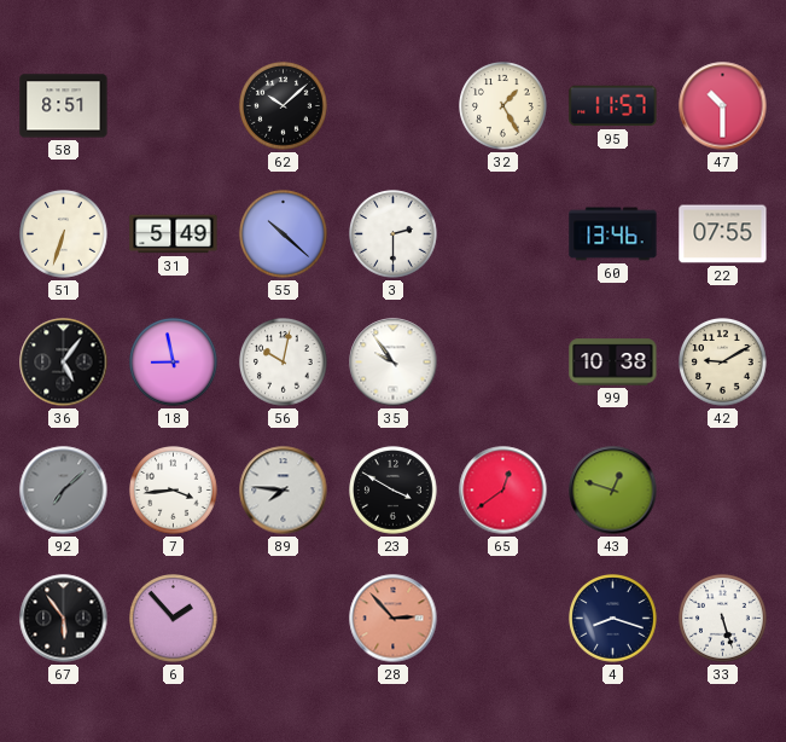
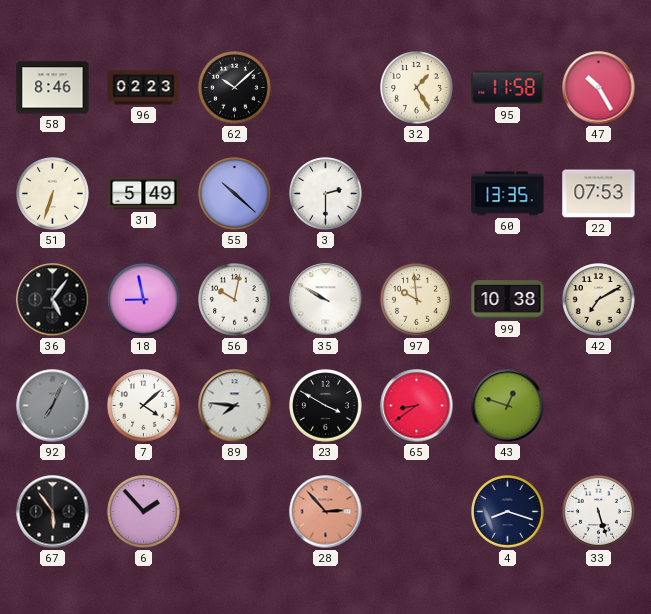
58: 8:51 -> 8:46
96: none -> 02:23
95: 11:57 -> 11:58
47: 10:30 -> 10:25
60: 13:46 -> 13:35
22: 07:55 -> 07:53
35: 9:54 -> 9:50
97: none -> 9:59
42: 9:10 -> 7:10
92: 7:08 -> 7:04
7: 3:44 -> 4:08
65: 12:39 -> 8:39
